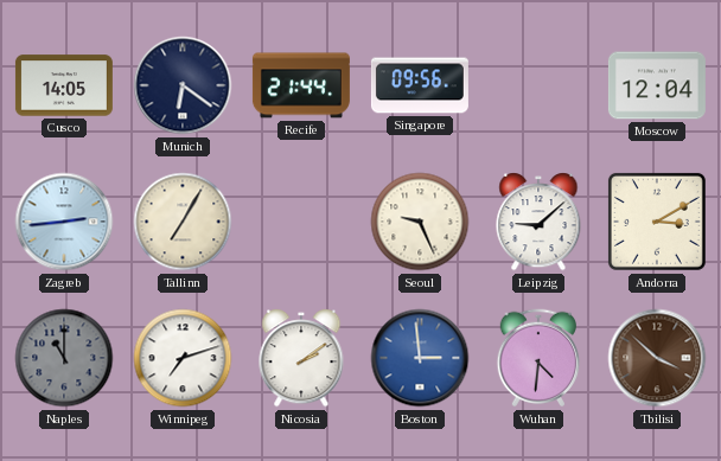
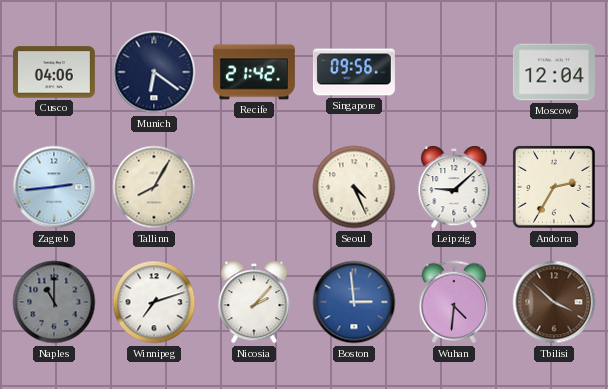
Cusco: 14:05 -> 04:06
Recife: 21:44 -> 21:42
Tallinn: 7:05 -> 8:05
Seoul: 9:26 -> 4:26
Andorra: 3:10 -> 2:35
Nicosia: 2:09 -> 2:07
